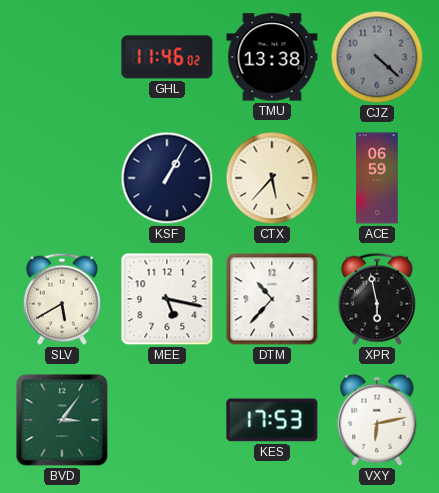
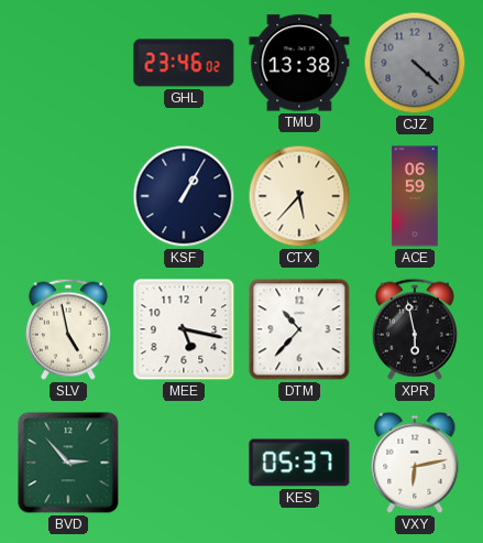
GHL: 11:46 -> 23:46
SLV: 5:40 -> 4:58
BVD: 3:06 -> 2:53
KES: 17:53 -> 05:37
